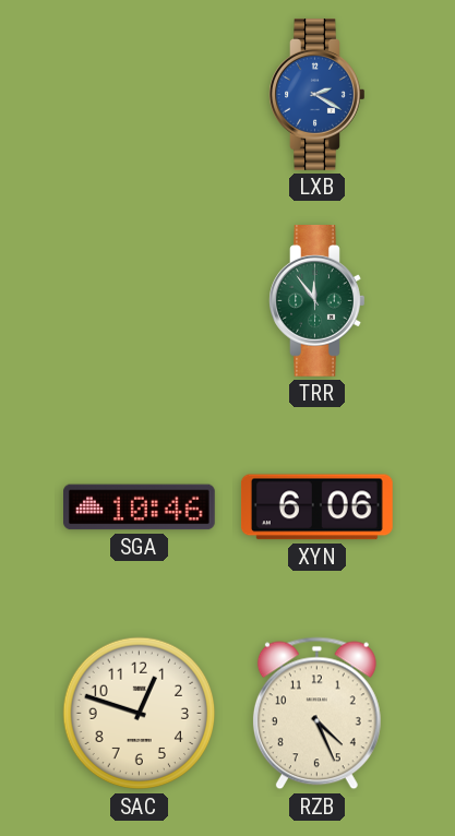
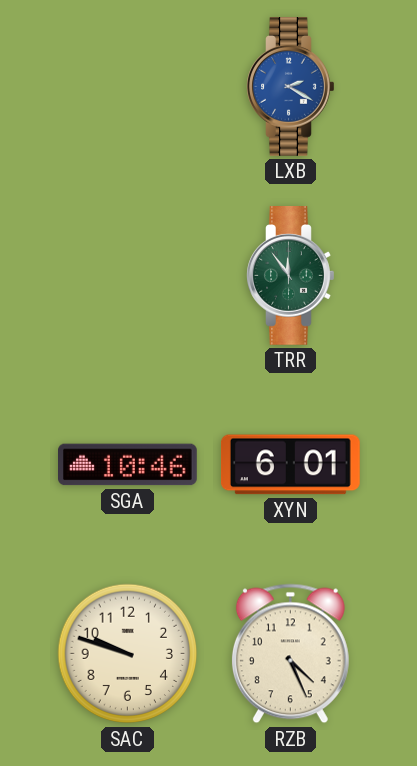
XYN: 6:06 -> 6:01
SAC: 12:48 -> 9:48
